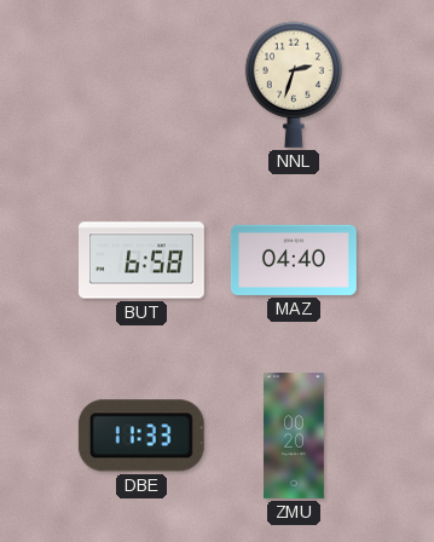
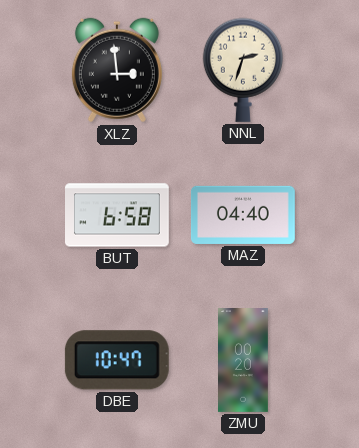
XLZ: none -> 2:59
DBE: 11:33 -> 10:47
